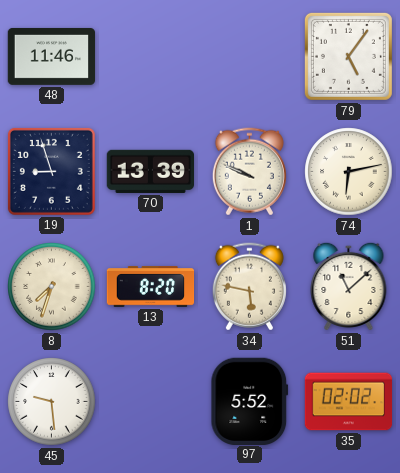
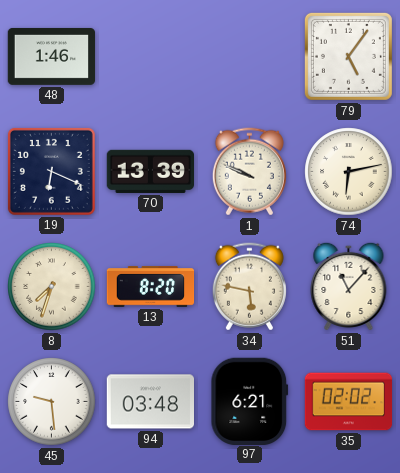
48: 11:46 -> 1:46
19: 8:57 -> 6:19
51: 11:08 -> 11:07
94: none -> 03:48
97: 5:52 -> 6:21
